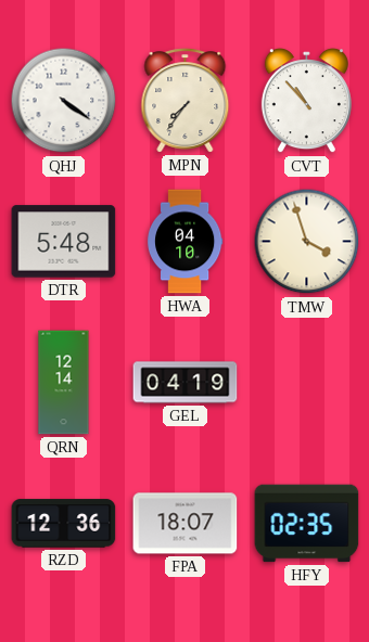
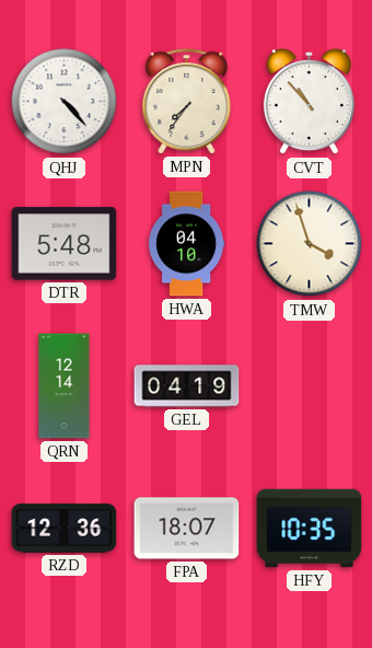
QHJ: 4:21 -> 4:23
HFY: 02:35 -> 10:35
